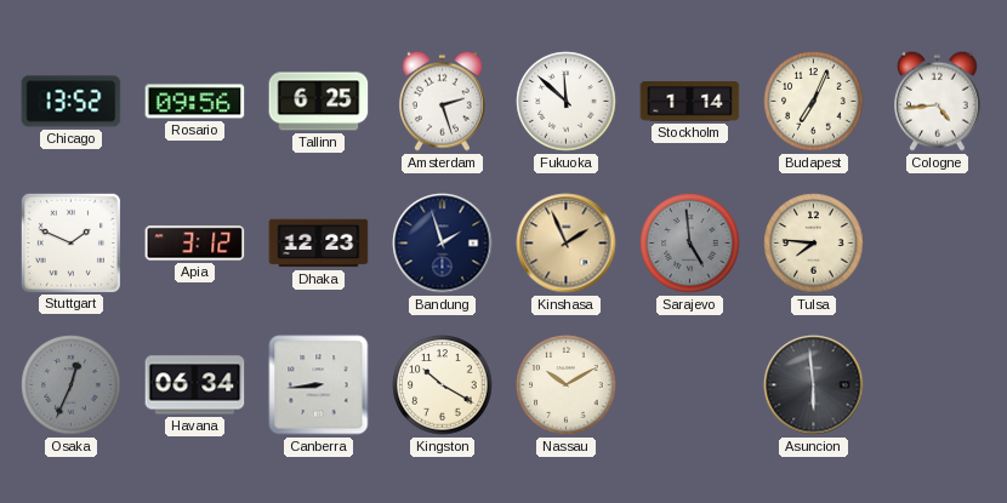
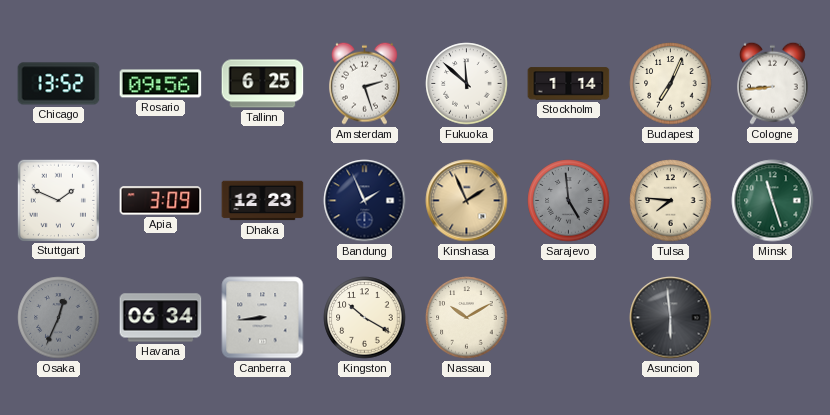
Cologne: 4:44 -> 8:44
Apia: 3:12 -> 3:09
Bandung: 1:57 -> 1:56
Minsk: none -> 11:27
